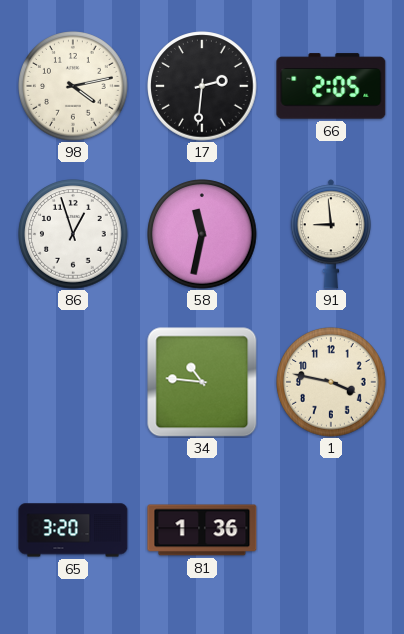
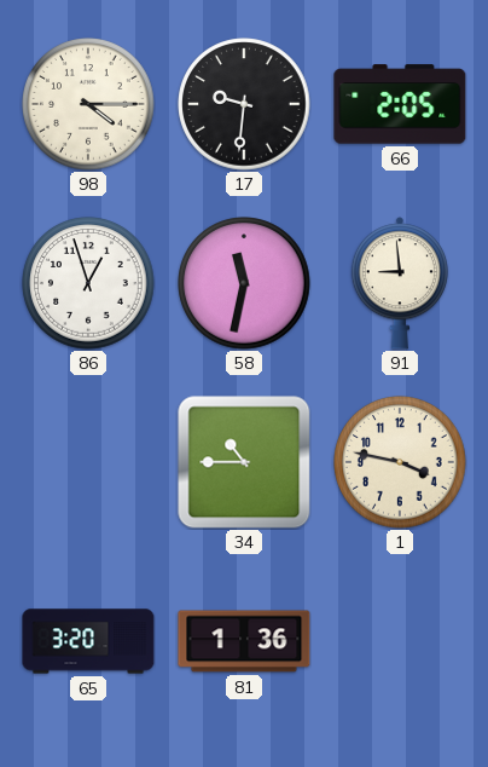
98: 4:13 -> 4:15
17: 2:31 -> 9:31
34: 10:46 -> 10:45
